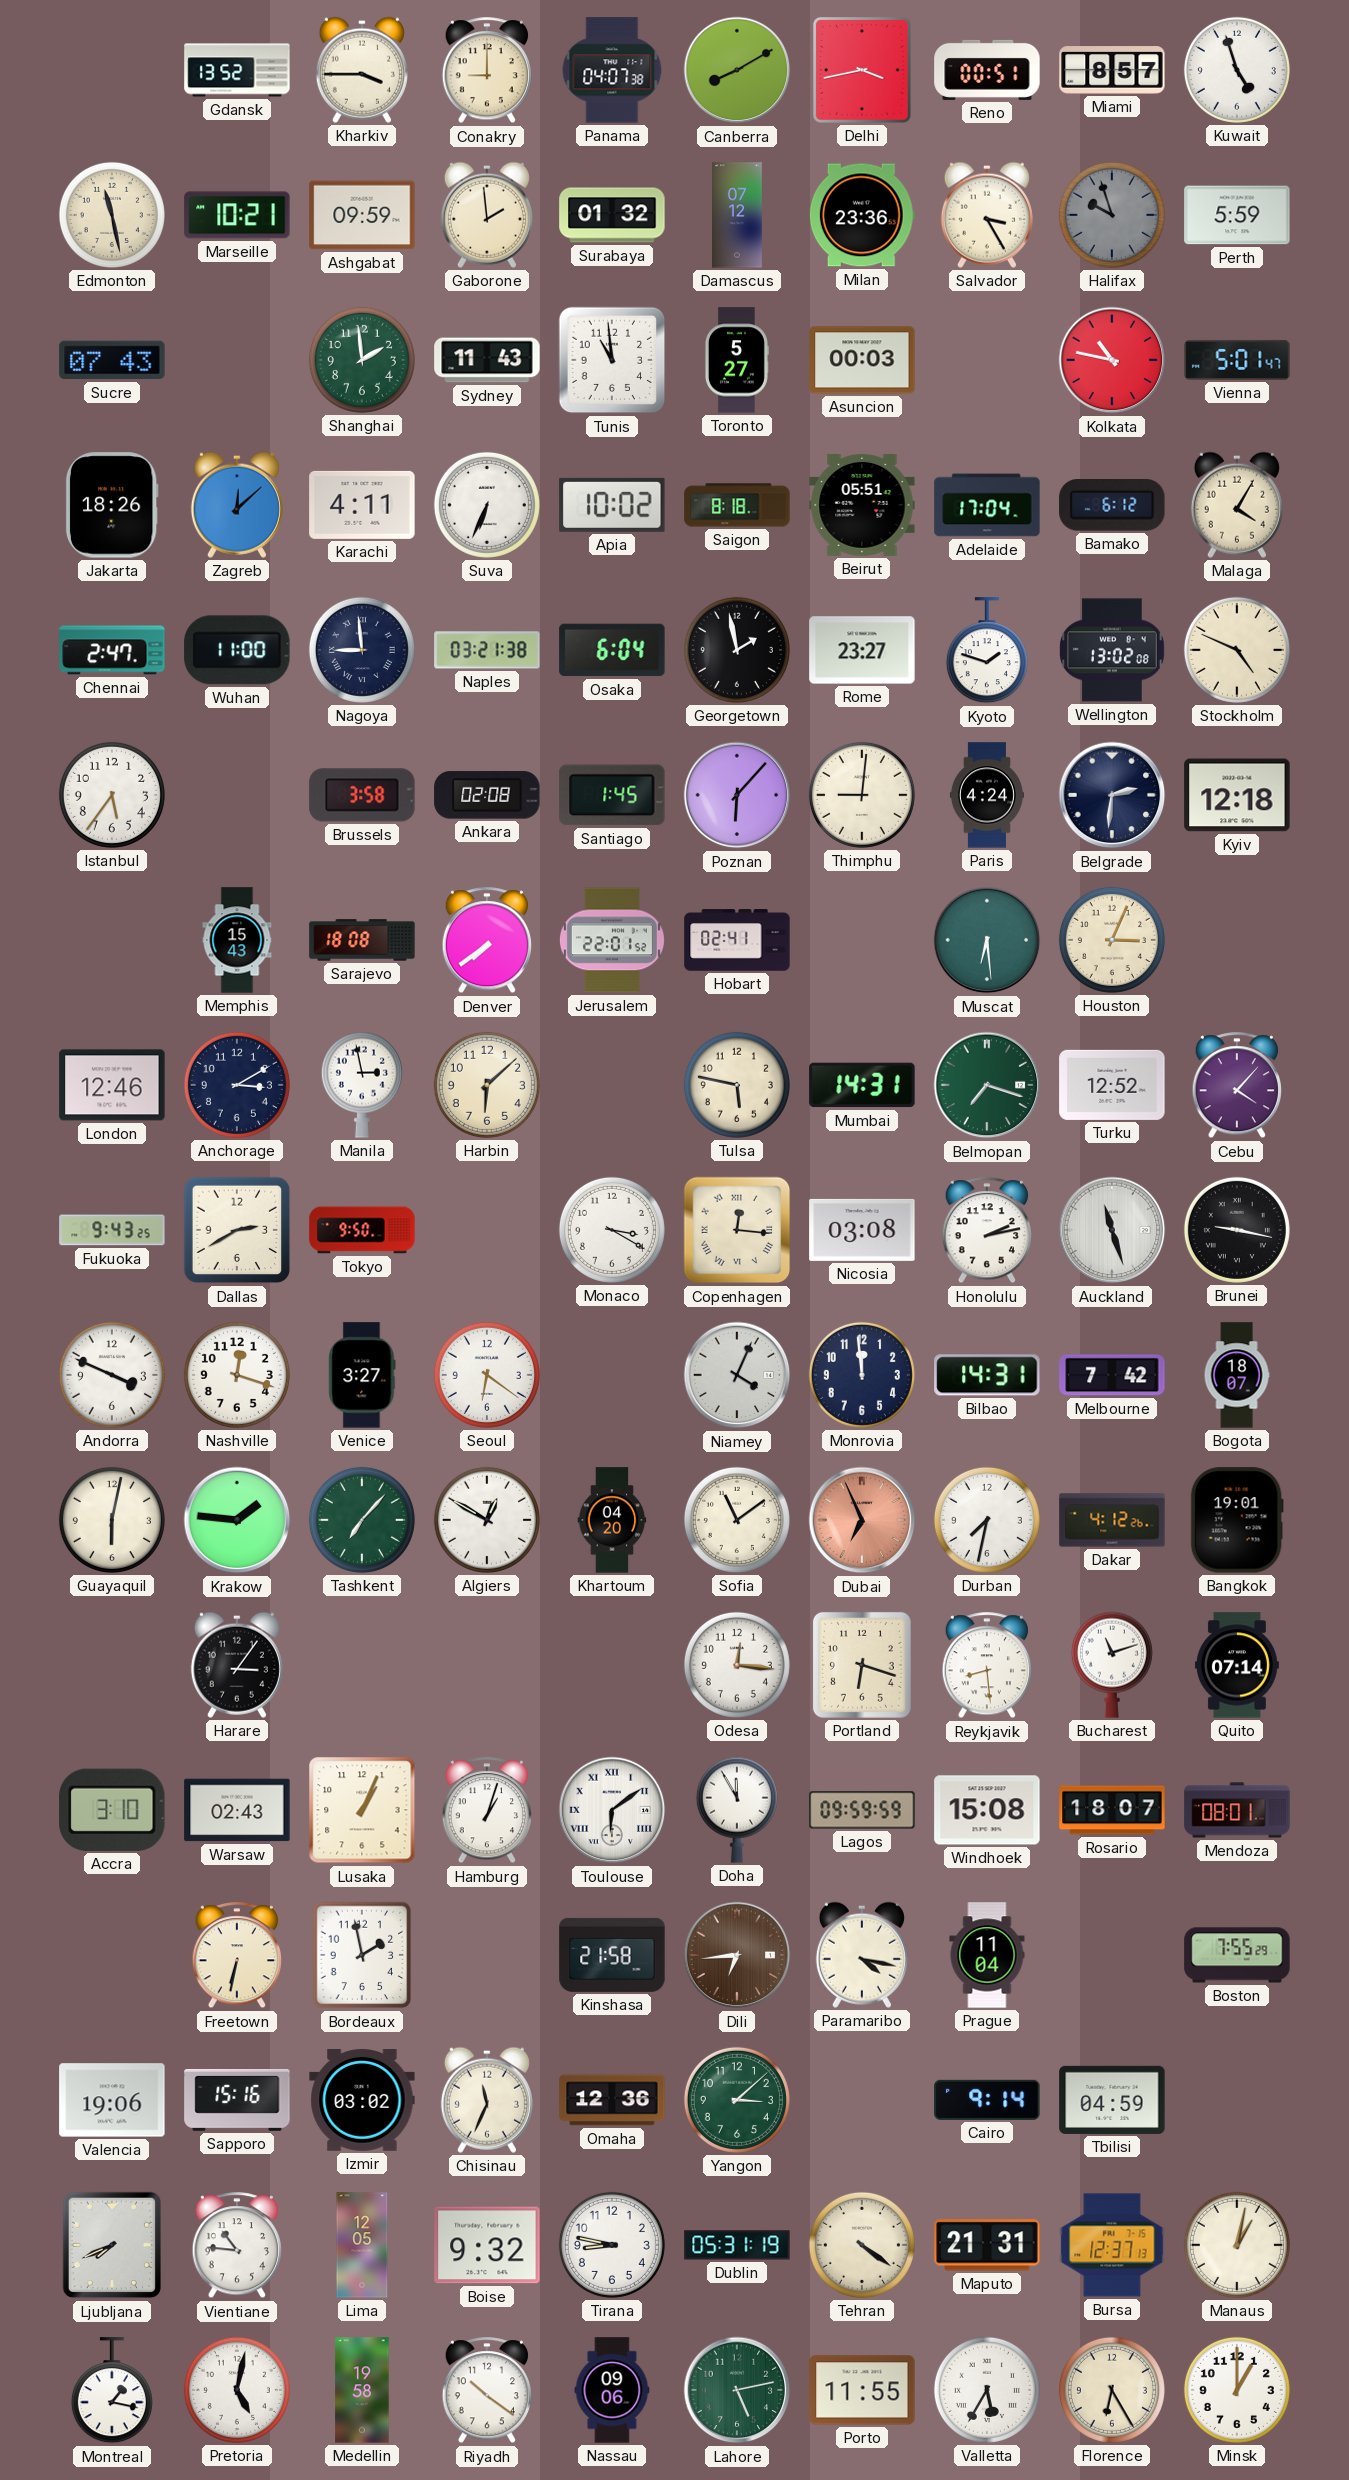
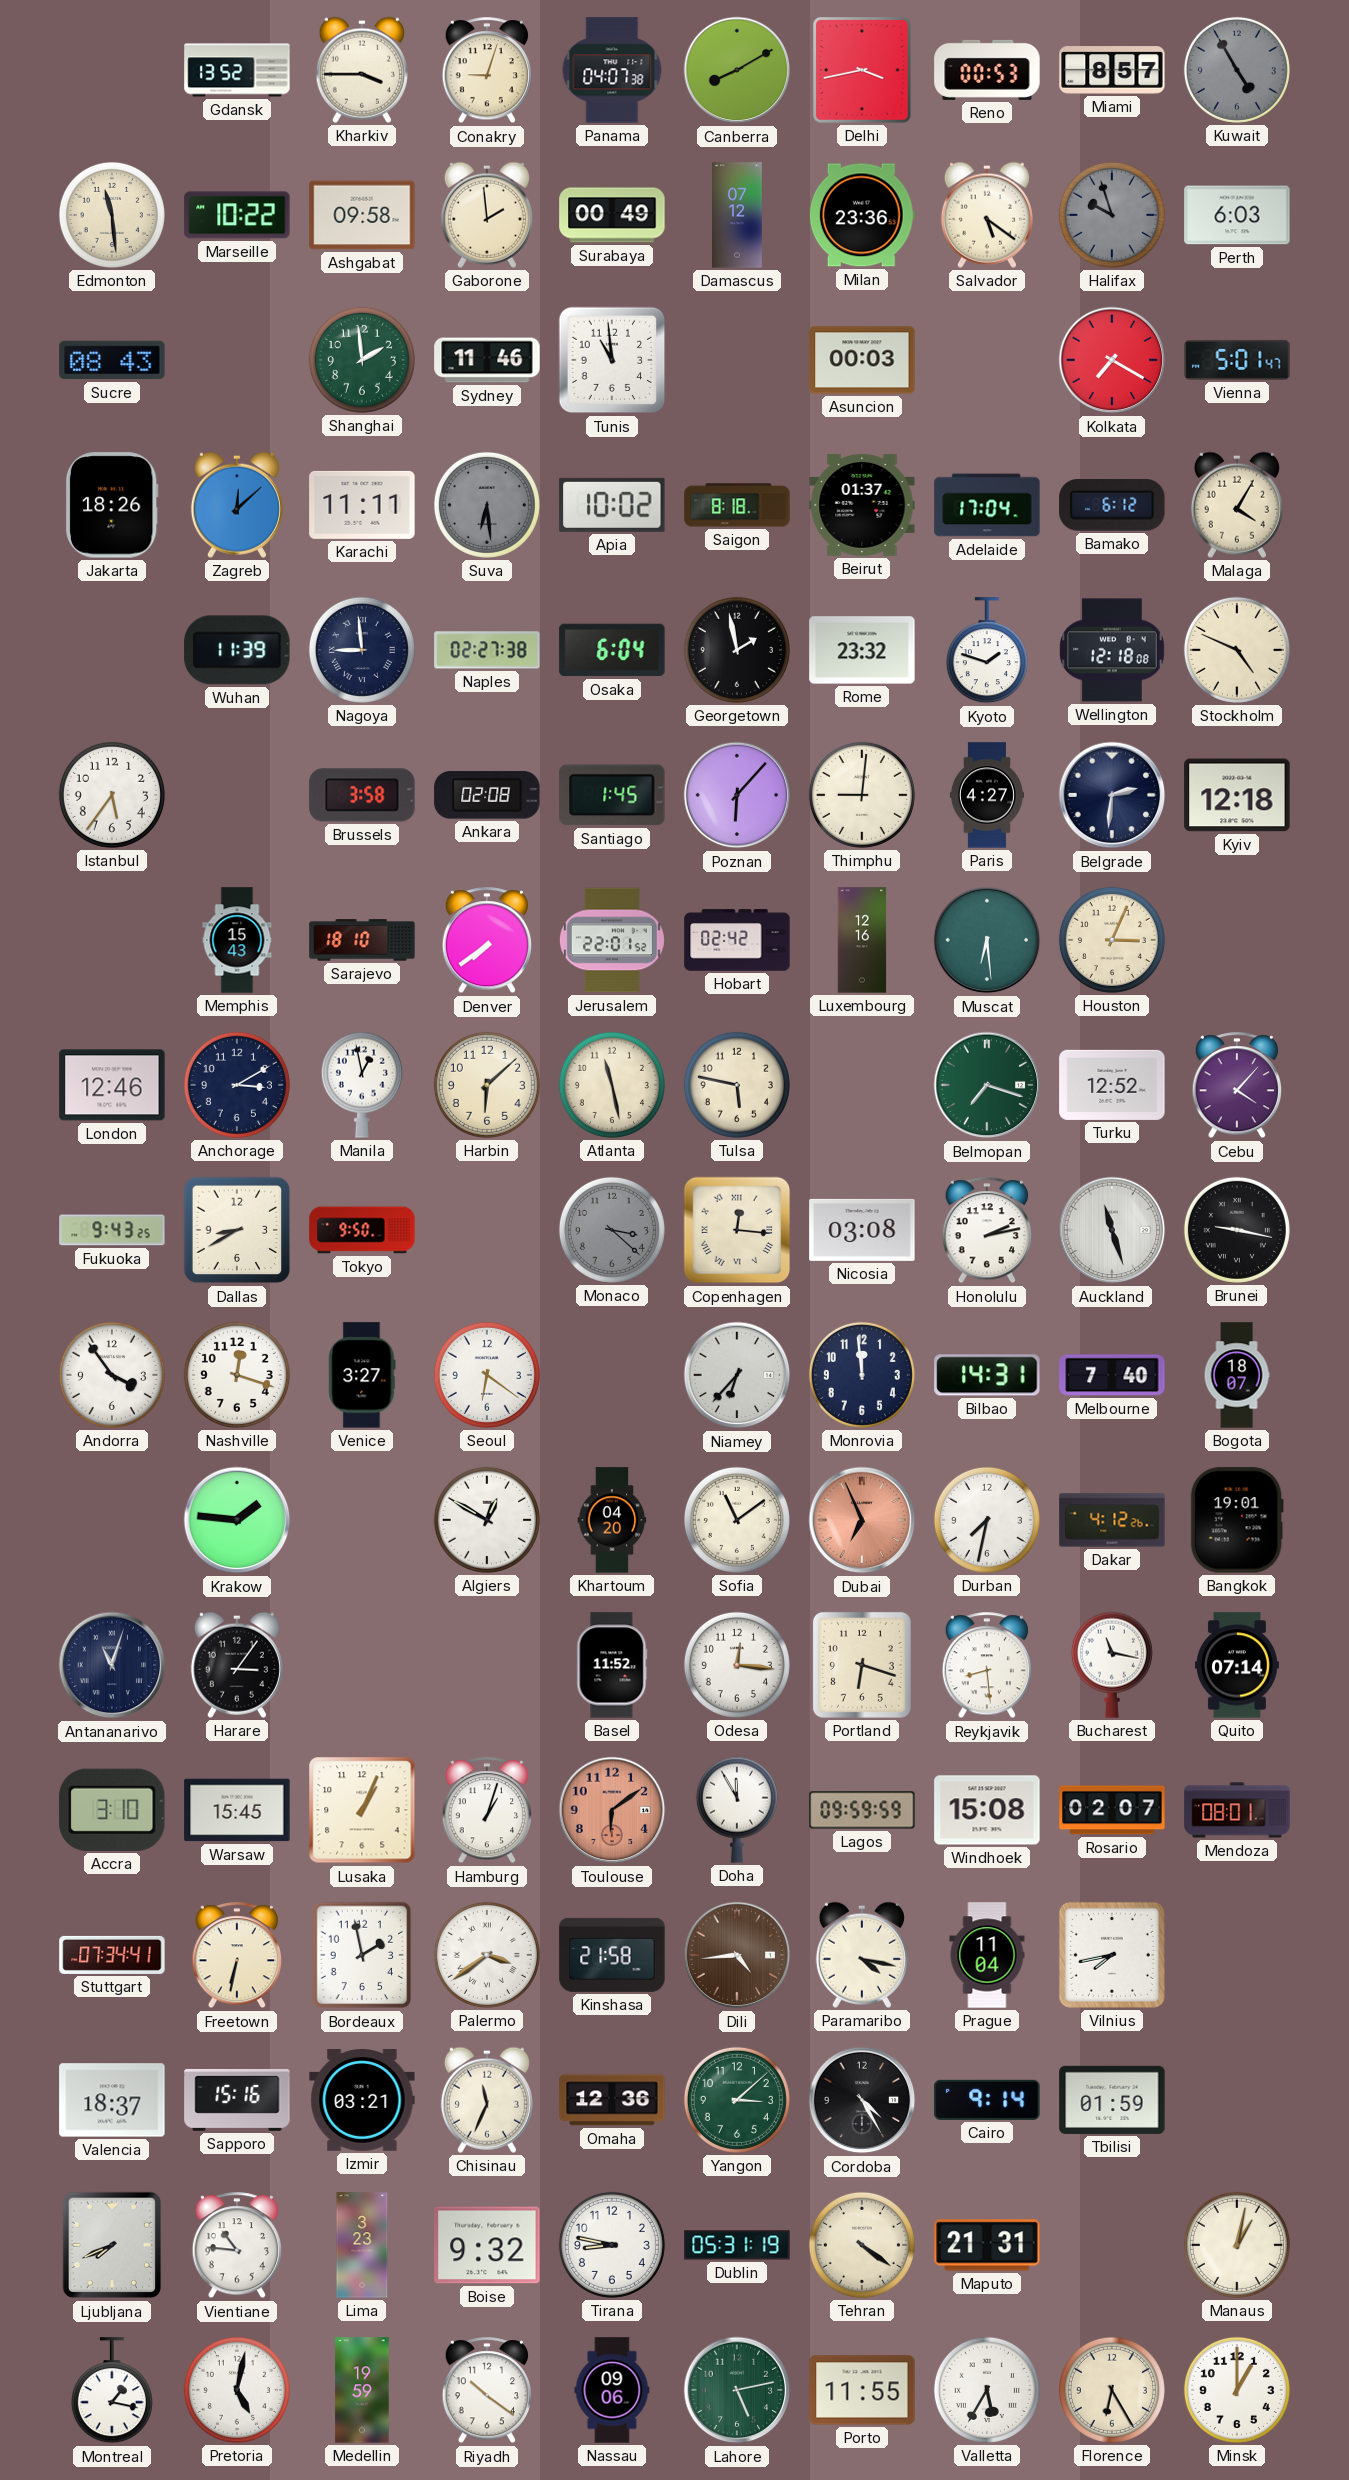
Conakry: 9:00 -> 9:03
Reno: 00:51 -> 00:53
Kuwait: 4:57 -> 4:55
Kuwait dial: white -> grey
Edmonton: 11:28 -> 11:29
Marseille: 10:21 -> 10:22
Ashgabat: 09:59 -> 09:58
Surabaya: 01:32 -> 00:49
Salvador: 3:25 -> 5:21
Perth: 5:59 -> 6:03
Sucre: 07:43 -> 08:43
Sydney: 11:43 -> 11:46
Toronto: 5:27 -> none
Kolkata: 10:47 -> 7:20
Karachi: 4:11 -> 11:11
Suva: 6:34 -> 6:29
Suva dial: white -> grey
Beirut: 05:51 -> 01:37
Chennai: 2:47 -> none
Wuhan: 11:00 -> 11:39
Naples: 03:21 -> 02:27
Rome: 23:27 -> 23:32
Wellington: 13:02 -> 12:18
Paris: 4:24 -> 4:27
Sarajevo: 18:08 -> 18:10
Hobart: 02:41 -> 02:42
Luxembourg: none -> 12:16
Manila: 2:58 -> 12:58
Atlanta: none -> 11:28
Mumbai: 14:31 -> none
Dallas: 2:40 -> 8:40
Monaco: 3:20 -> 3:22
Monaco dial: white -> grey
Andorra: 3:49 -> 3:54
Niamey: 4:04 -> 6:37
Melbourne: 7:42 -> 7:40
Guayaquil: 6:02 -> none
Tashkent: 7:07 -> none
Antananarivo: none -> 11:03
Basel: none -> 11:52
Bucharest: 11:12 -> 11:17
Warsaw: 02:43 -> 15:45
Toulouse dial: white -> salmon
Toulouse numerals: Roman -> Arabic
Rosario: 18:07 -> 02:07
Stuttgart: none -> 07:34
Palermo: none -> 3:39
Dili: 6:44 -> 4:44
Vilnius: none -> 7:43
Boston: 7:55 -> none
Valencia: 19:06 -> 18:37
Izmir: 03:02 -> 03:21
Cordoba: none -> 4:25
Tbilisi: 04:59 -> 01:59
Lima: 12:05 -> 3:23
Bursa: 12:37 -> none
Medellin: 19:58 -> 19:59
